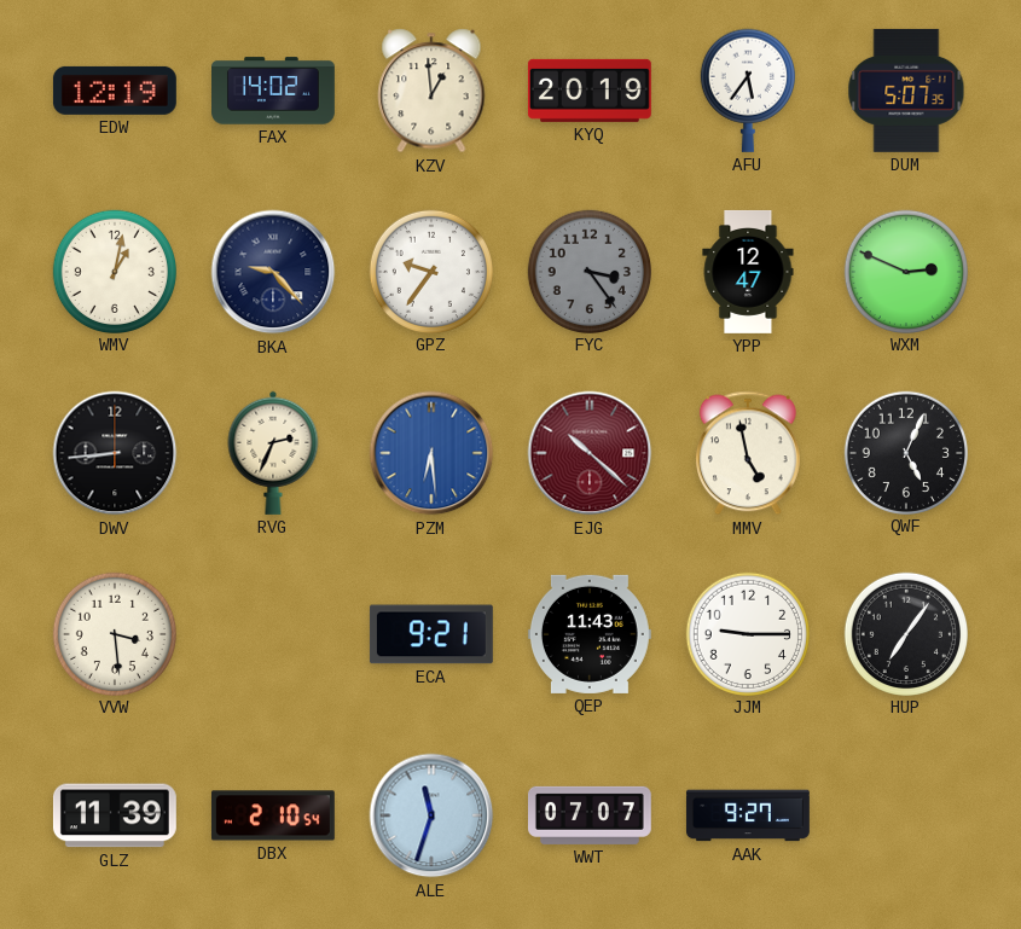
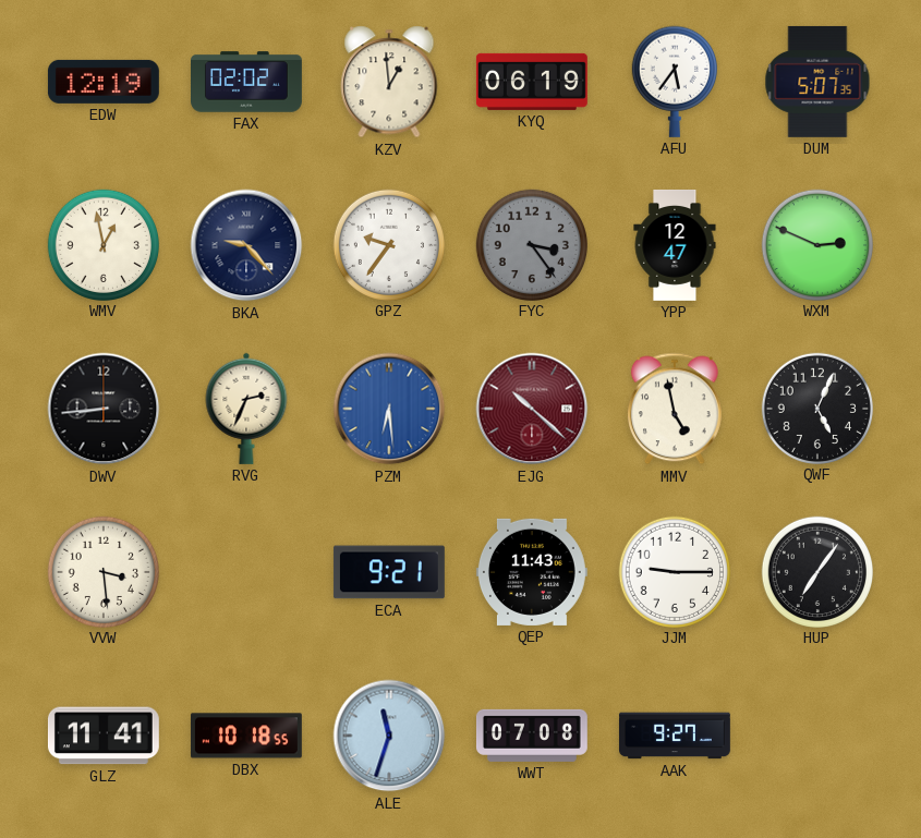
FAX: 14:02 -> 02:02
KYQ: 20:19 -> 06:19
WMV: 1:02 -> 12:58
GLZ: 11:39 -> 11:41
DBX: 2:10 -> 10:18
WWT: 07:07 -> 07:08
